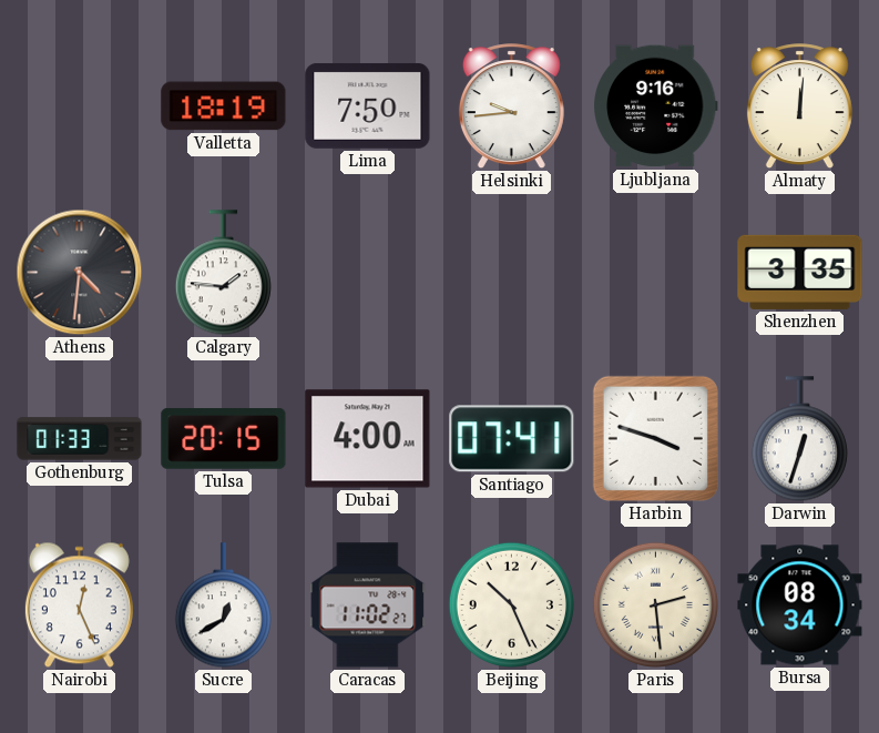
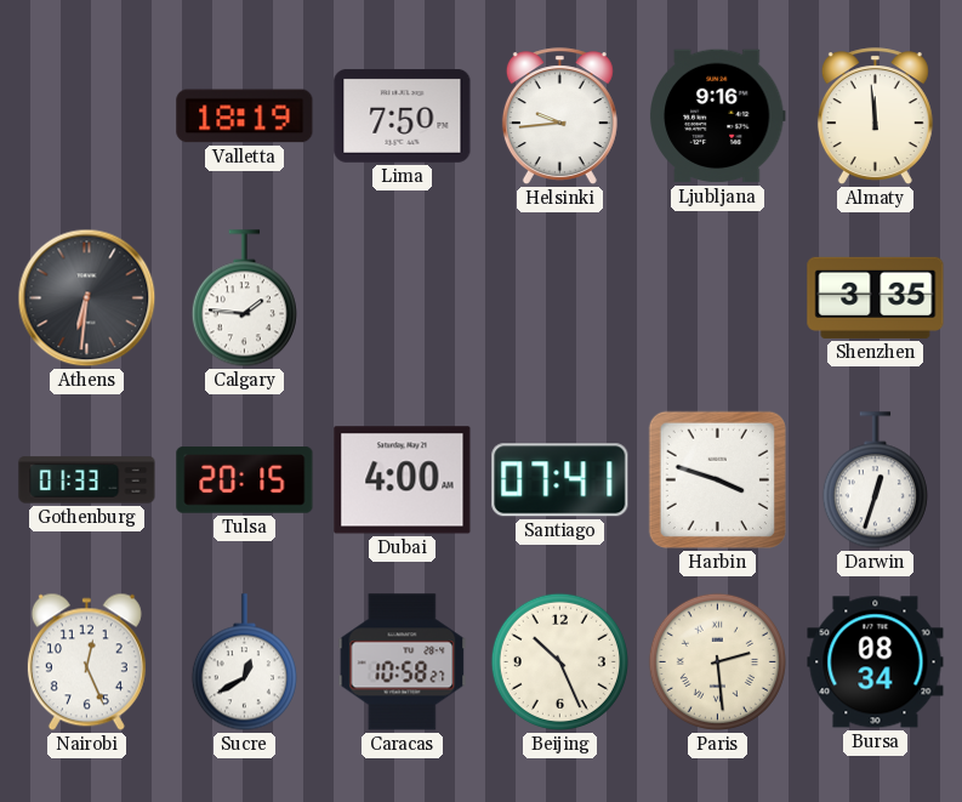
Almaty: 12:01 -> 11:59
Athens: 4:31 -> 6:31
Caracas: 11:02 -> 10:58
